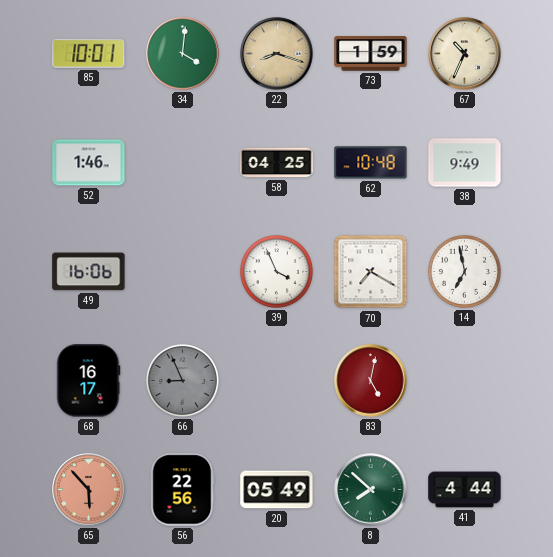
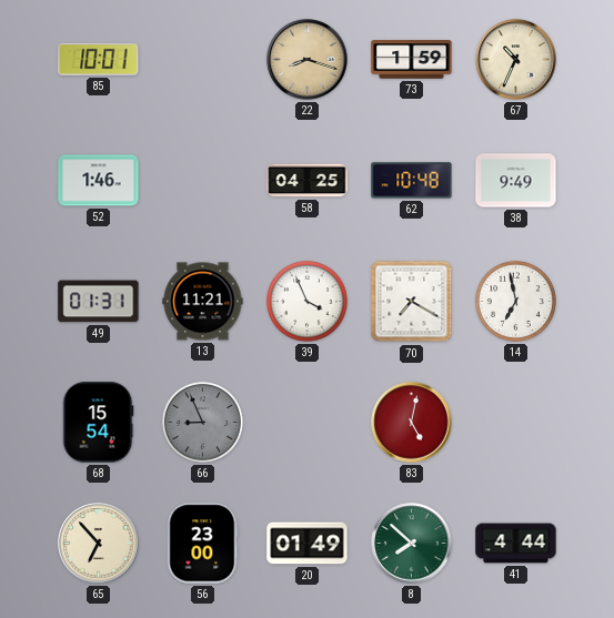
34: 4:01 -> none
49: 16:06 -> 01:31
13: none -> 11:21
68: 16:17 -> 15:54
65: 5:53 -> 6:53
65 dial: salmon -> cream
56: 22:56 -> 23:00
20: 05:49 -> 01:49
